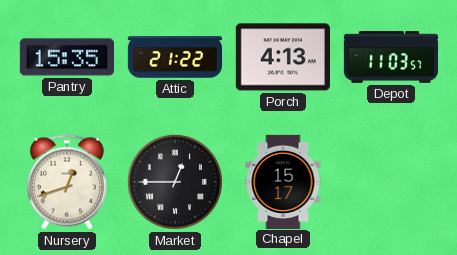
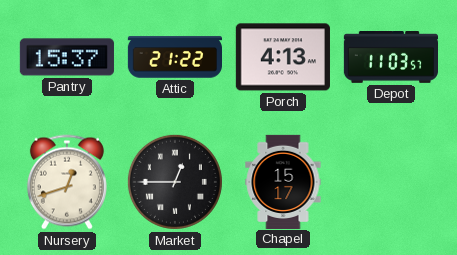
Pantry: 15:35 -> 15:37
